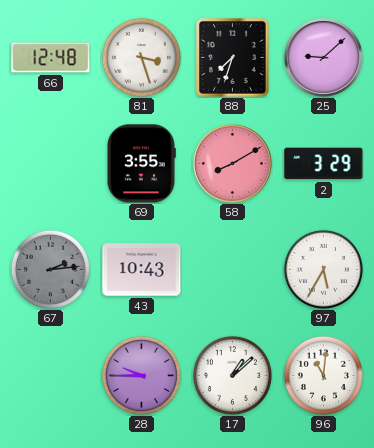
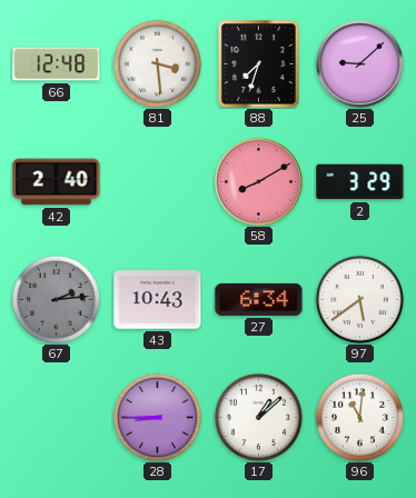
81: 3:27 -> 3:29
42: none -> 2:40
69: 3:55 -> none
27: none -> 6:34
97: 5:35 -> 5:39
28: 9:45 -> 8:45
